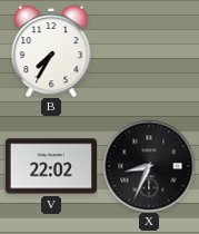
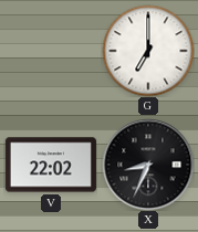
B: 7:35 -> none
G: none -> 7:00
